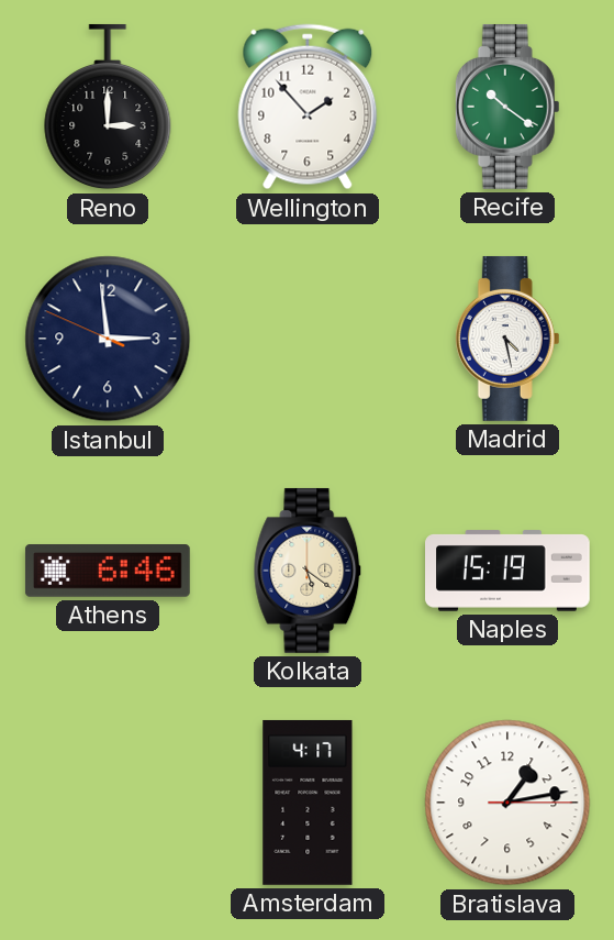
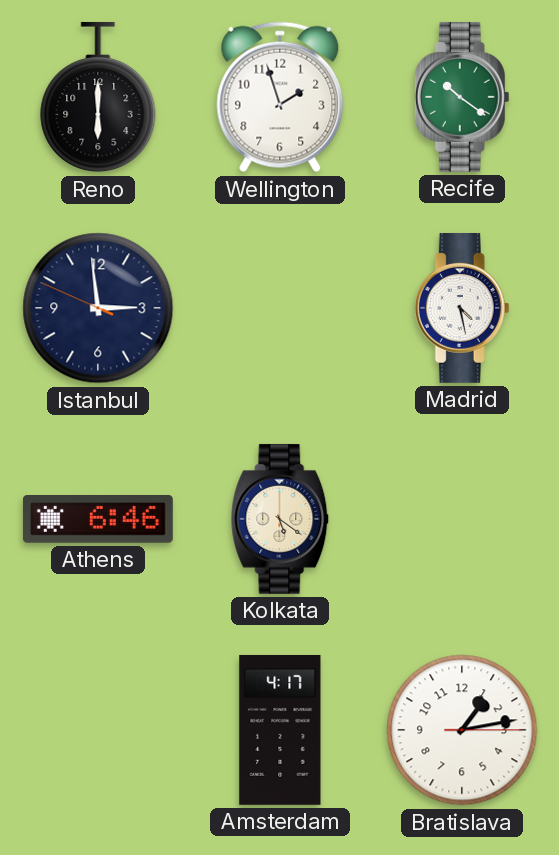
Reno: 3:00 -> 6:00
Wellington: 1:53 -> 1:57
Naples: 15:19 -> none
